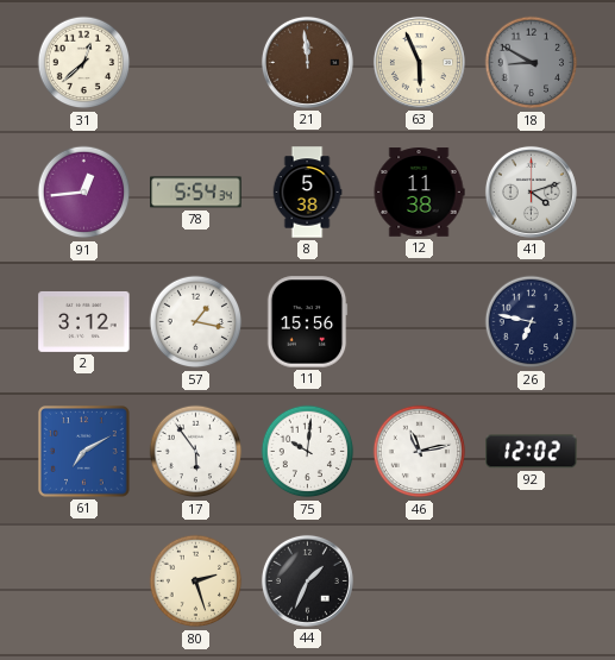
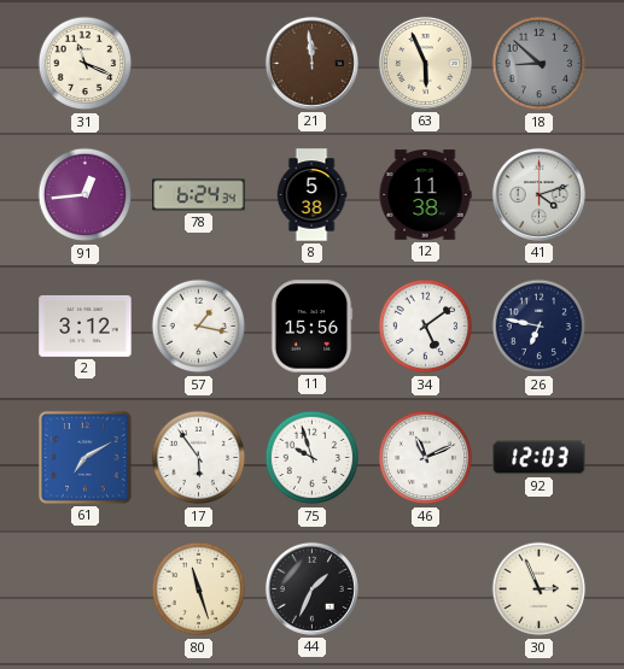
31: 12:38 -> 11:19
18: 8:50 -> 8:52
78: 5:54 -> 6:24
34: none -> 5:09
75: 10:01 -> 9:57
46: 11:13 -> 11:11
92: 12:02 -> 12:03
80: 2:27 -> 11:27
30: none -> 2:56
